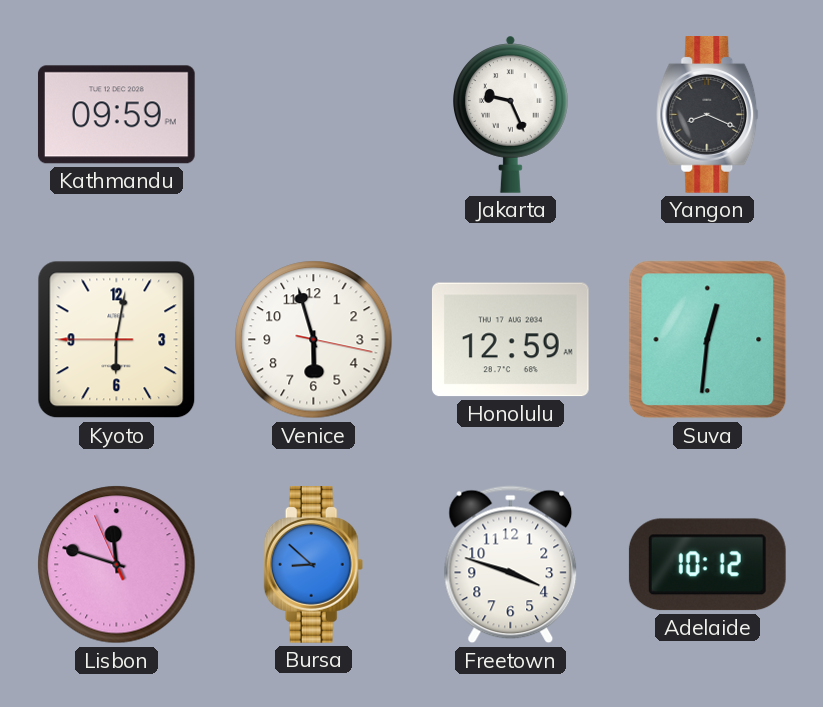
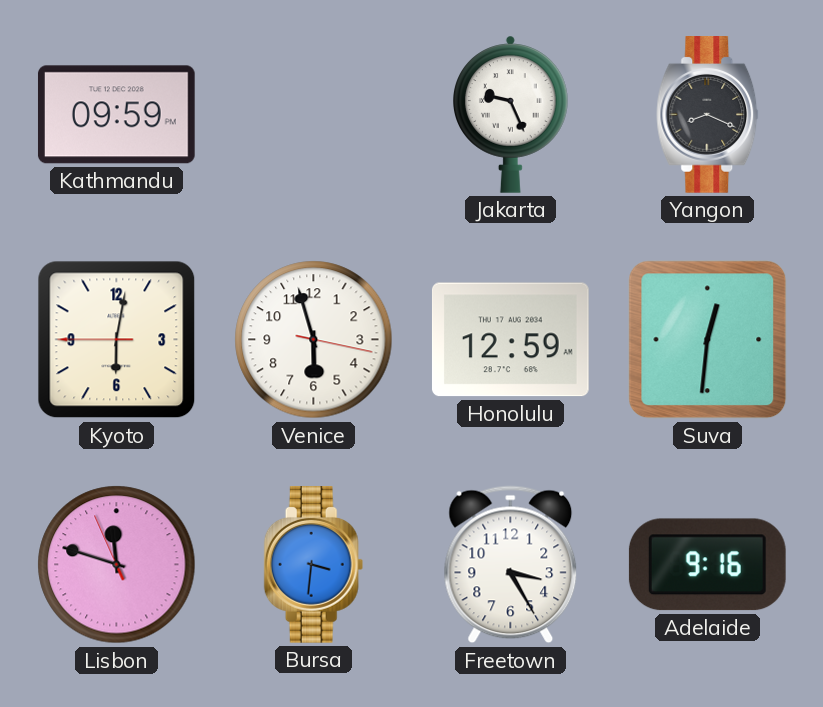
Bursa: 8:52 -> 3:31
Freetown: 3:48 -> 3:25
Adelaide: 10:12 -> 9:16
